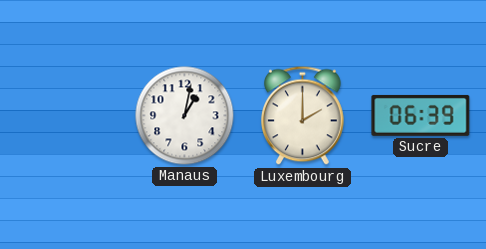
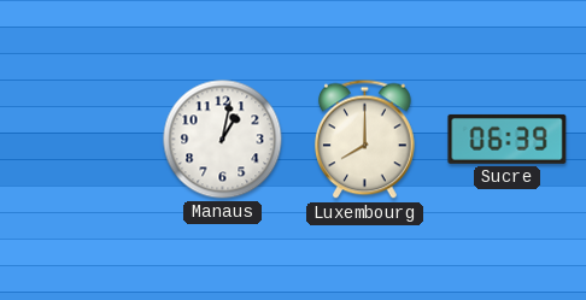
Luxembourg: 2:00 -> 8:00
